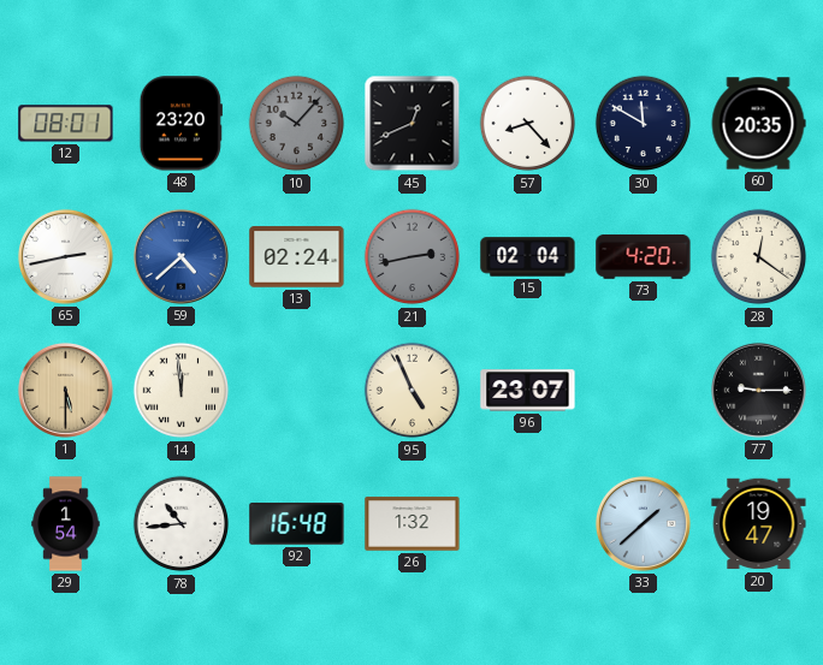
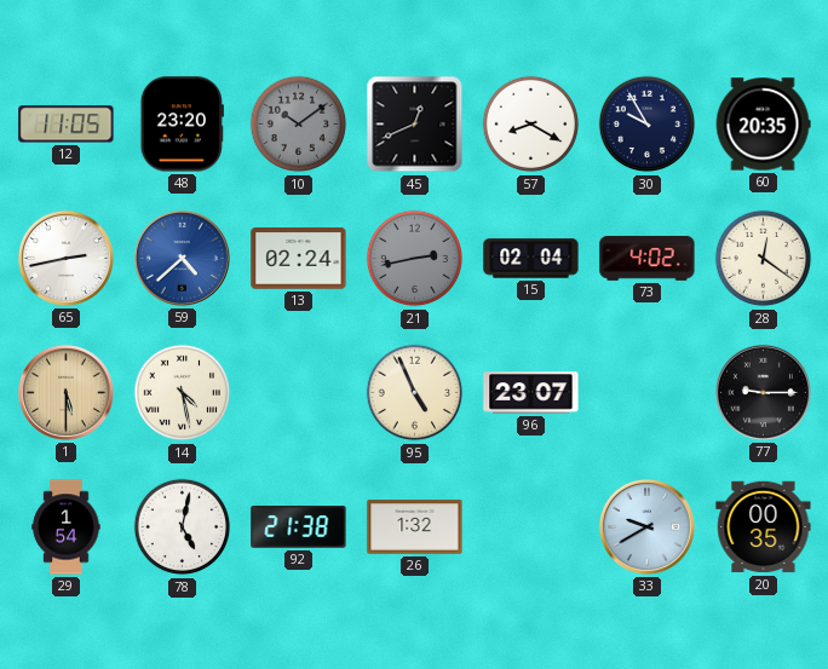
12: 08:01 -> 11:05
10: 10:07 -> 10:09
57: 8:23 -> 8:20
30: 11:50 -> 9:55
73: 4:20 -> 4:02
14: 11:59 -> 4:28
78: 10:44 -> 5:02
92: 16:48 -> 21:38
33: 1:38 -> 9:40
20: 19:47 -> 00:35
